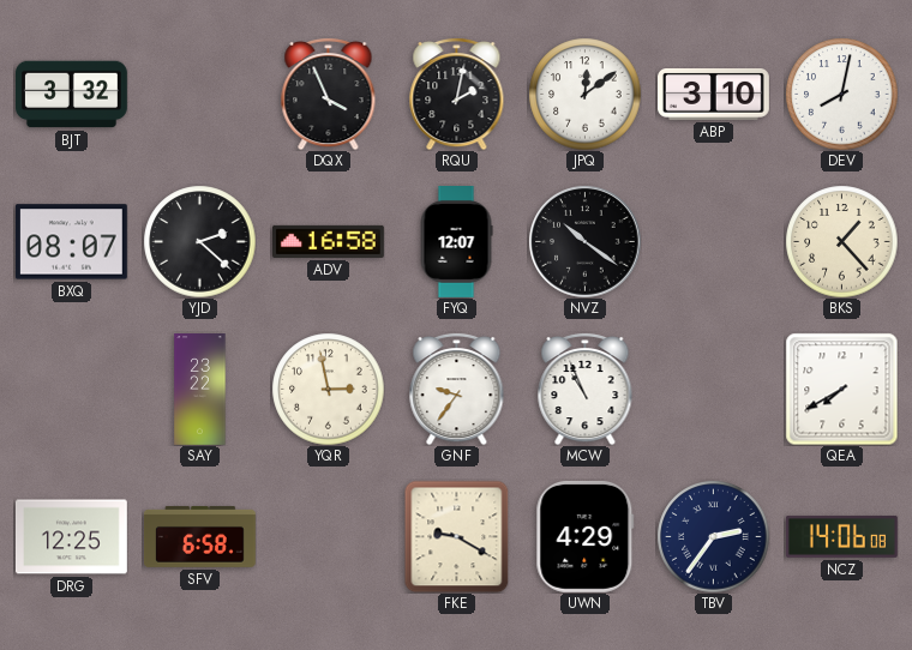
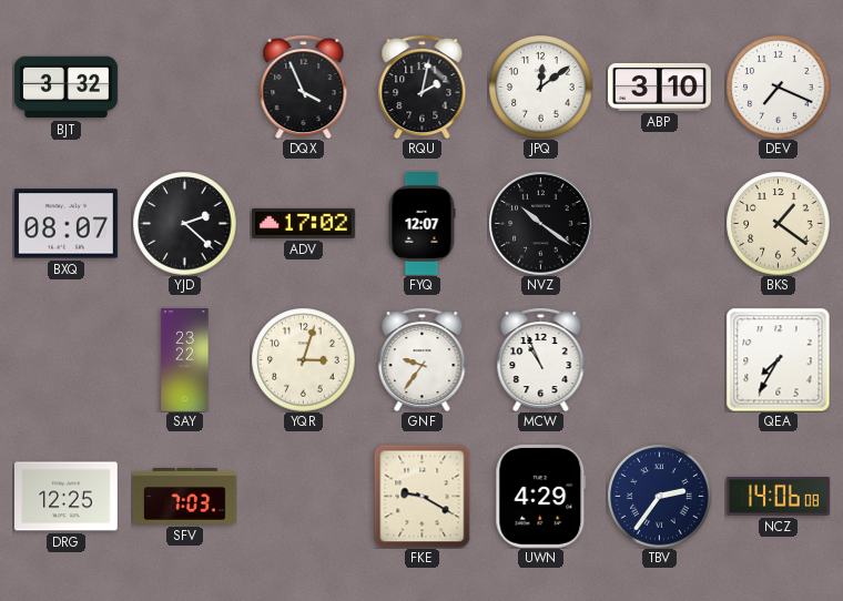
DEV: 8:02 -> 7:19
ADV: 16:58 -> 17:02
BKS: 1:23 -> 1:21
YQR: 2:58 -> 3:03
QEA: 7:40 -> 7:35
SFV: 6:58 -> 7:03
